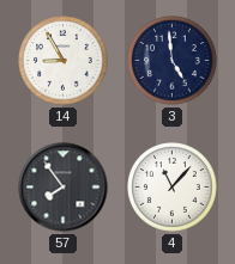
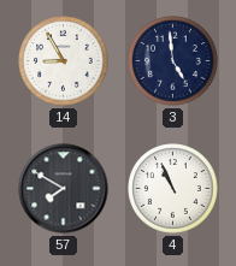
57: 7:54 -> 7:50
4: 11:07 -> 10:56
